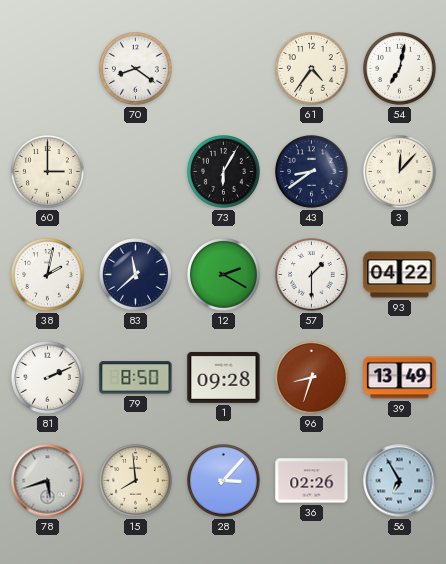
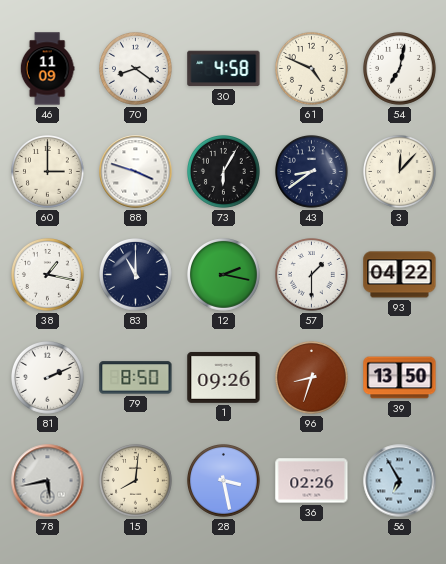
46: none -> 11:09
30: none -> 4:58
61: 4:36 -> 4:49
88: none -> 3:48
38: 2:02 -> 1:17
83: 11:38 -> 11:00
12: 2:20 -> 2:17
1: 09:28 -> 09:26
39: 13:49 -> 13:50
78: 5:42 -> 5:43
15: 7:59 -> 8:01
28: 3:07 -> 3:28
